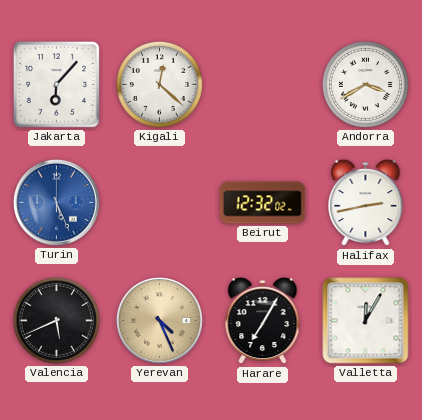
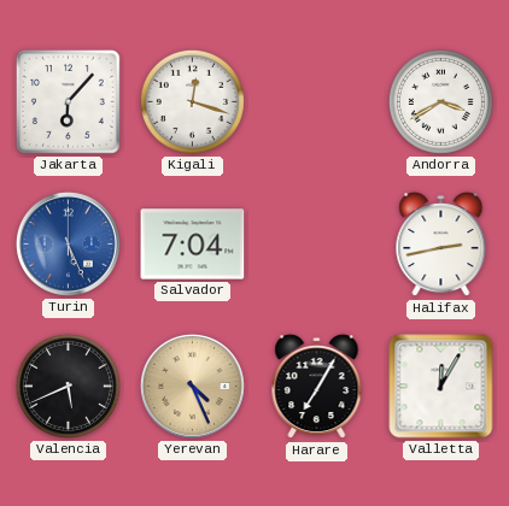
Kigali: 12:22 -> 12:18
Salvador: none -> 7:04
Beirut: 12:32 -> none
